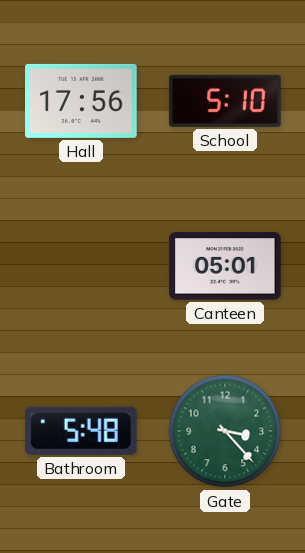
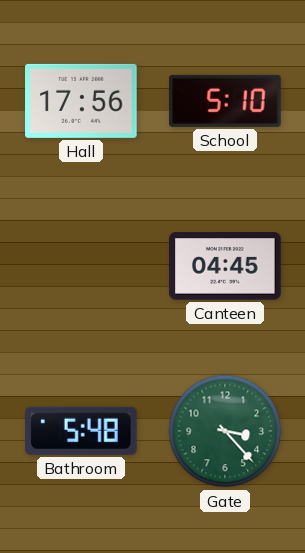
Canteen: 05:01 -> 04:45
